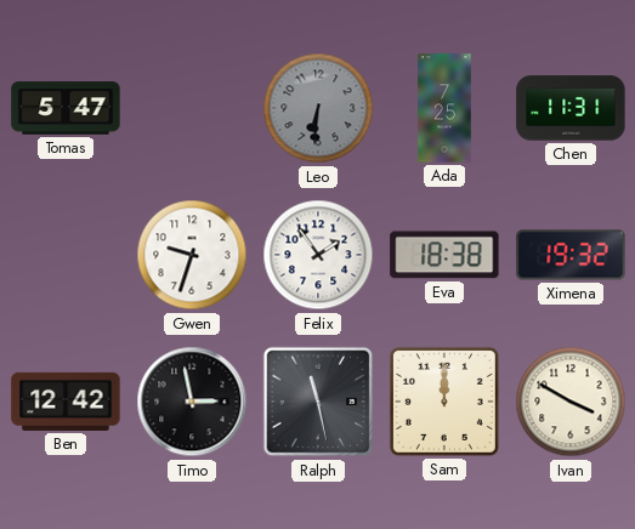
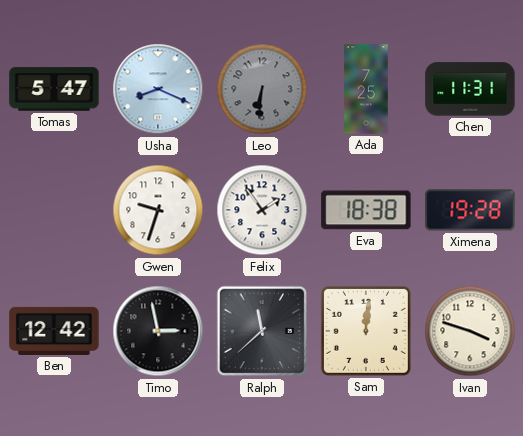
Usha: none -> 8:19
Ximena: 19:32 -> 19:28
Ralph: 11:28 -> 11:38
Sam: 12:00 -> 12:01
Ivan: 3:50 -> 3:48
